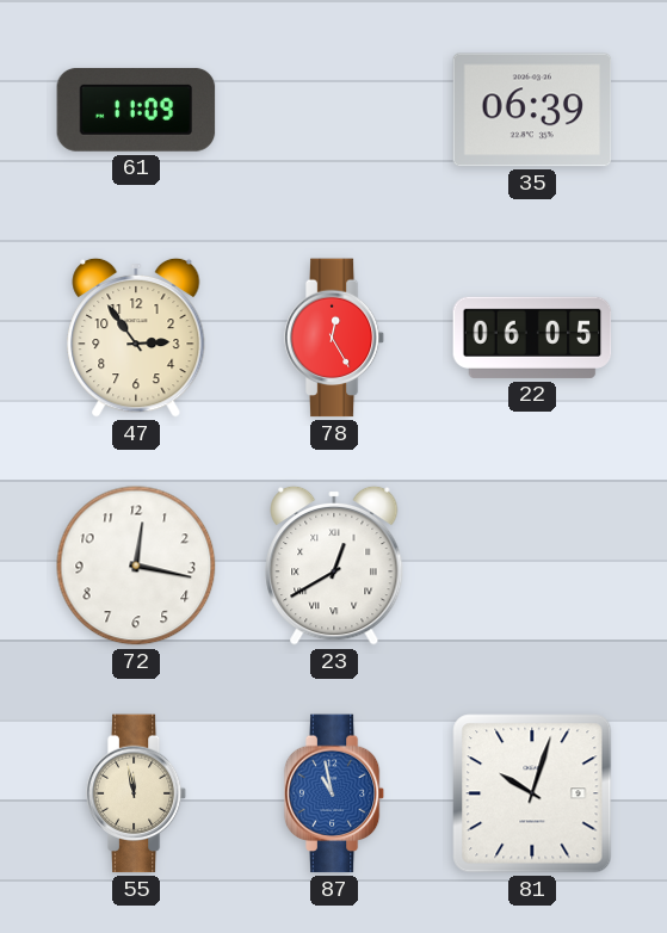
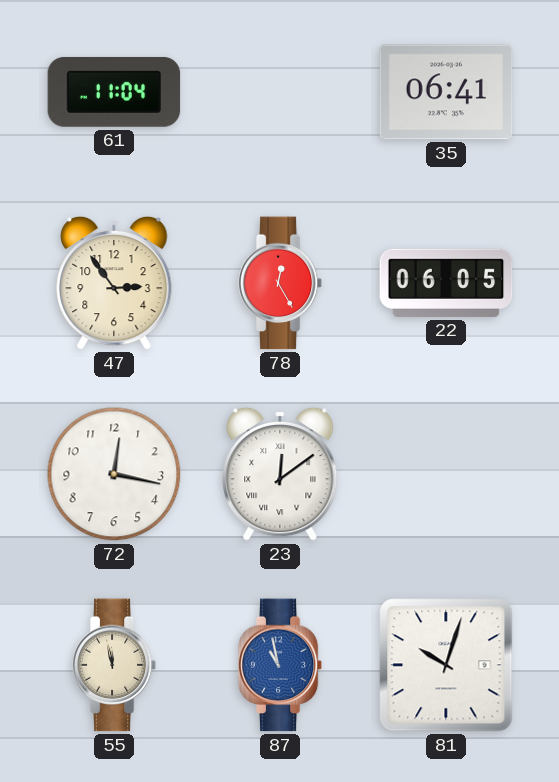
61: 11:09 -> 11:04
35: 06:39 -> 06:41
23: 12:40 -> 12:09
